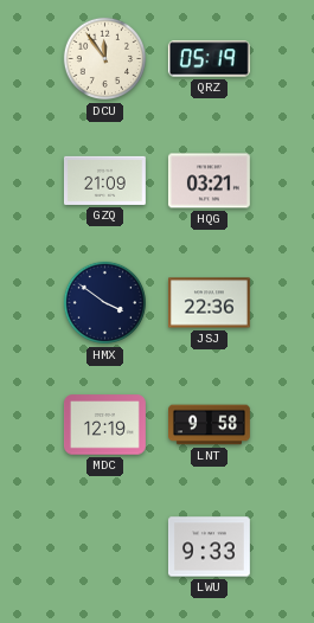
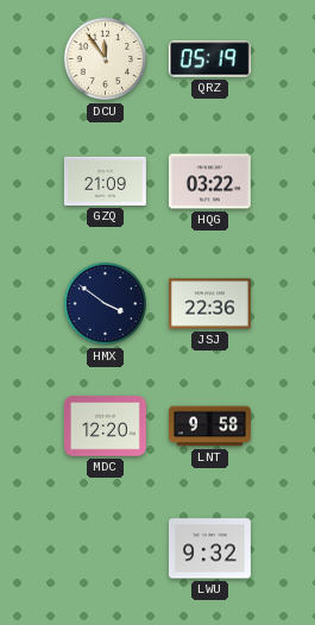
HQG: 03:21 -> 03:22
MDC: 12:19 -> 12:20
LWU: 9:33 -> 9:32
